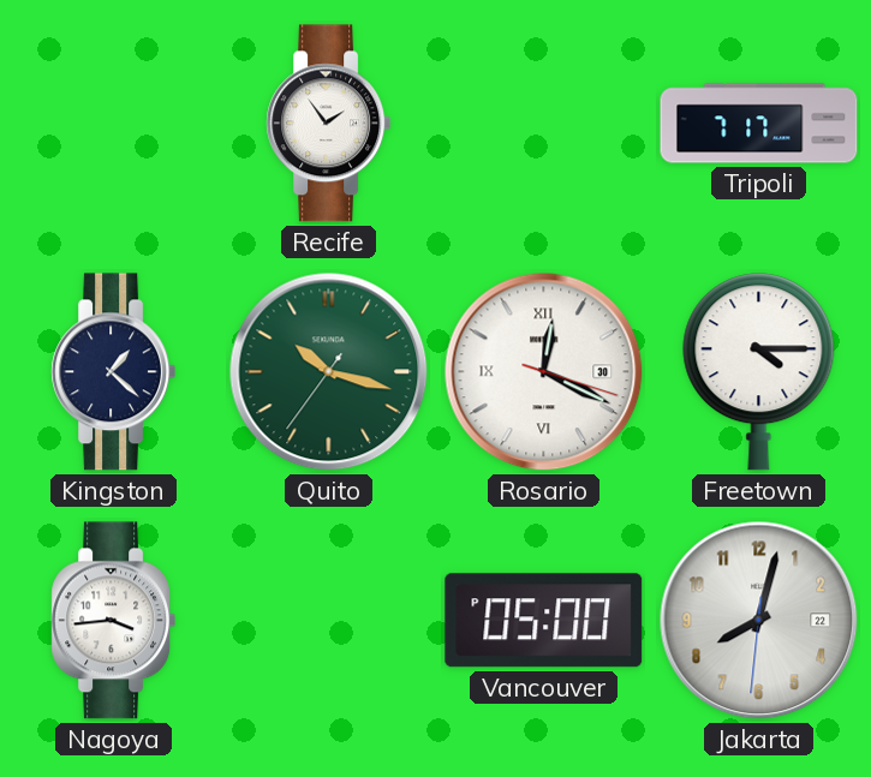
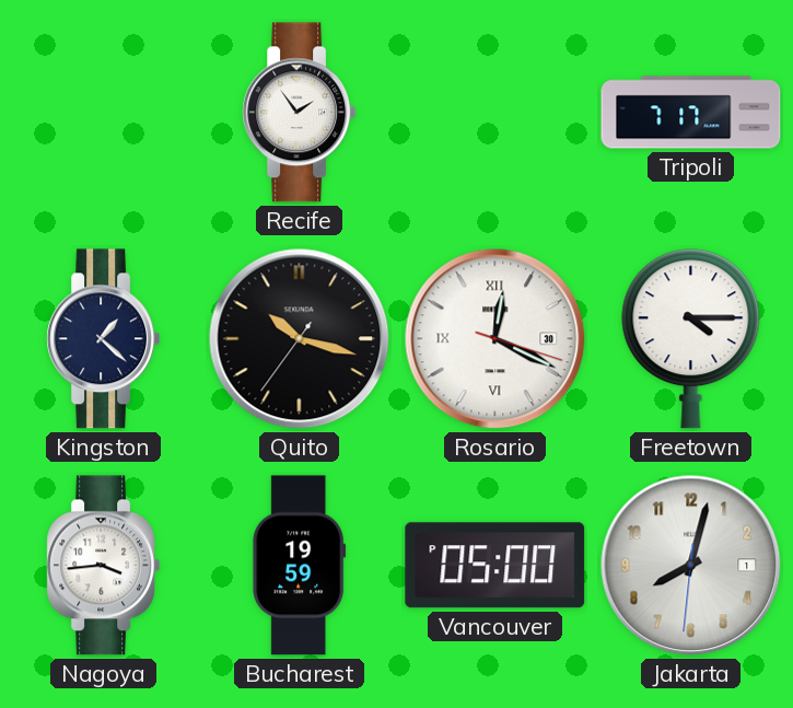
Quito dial: green -> black
Bucharest: none -> 19:59
Jakarta date: 22 -> 1
